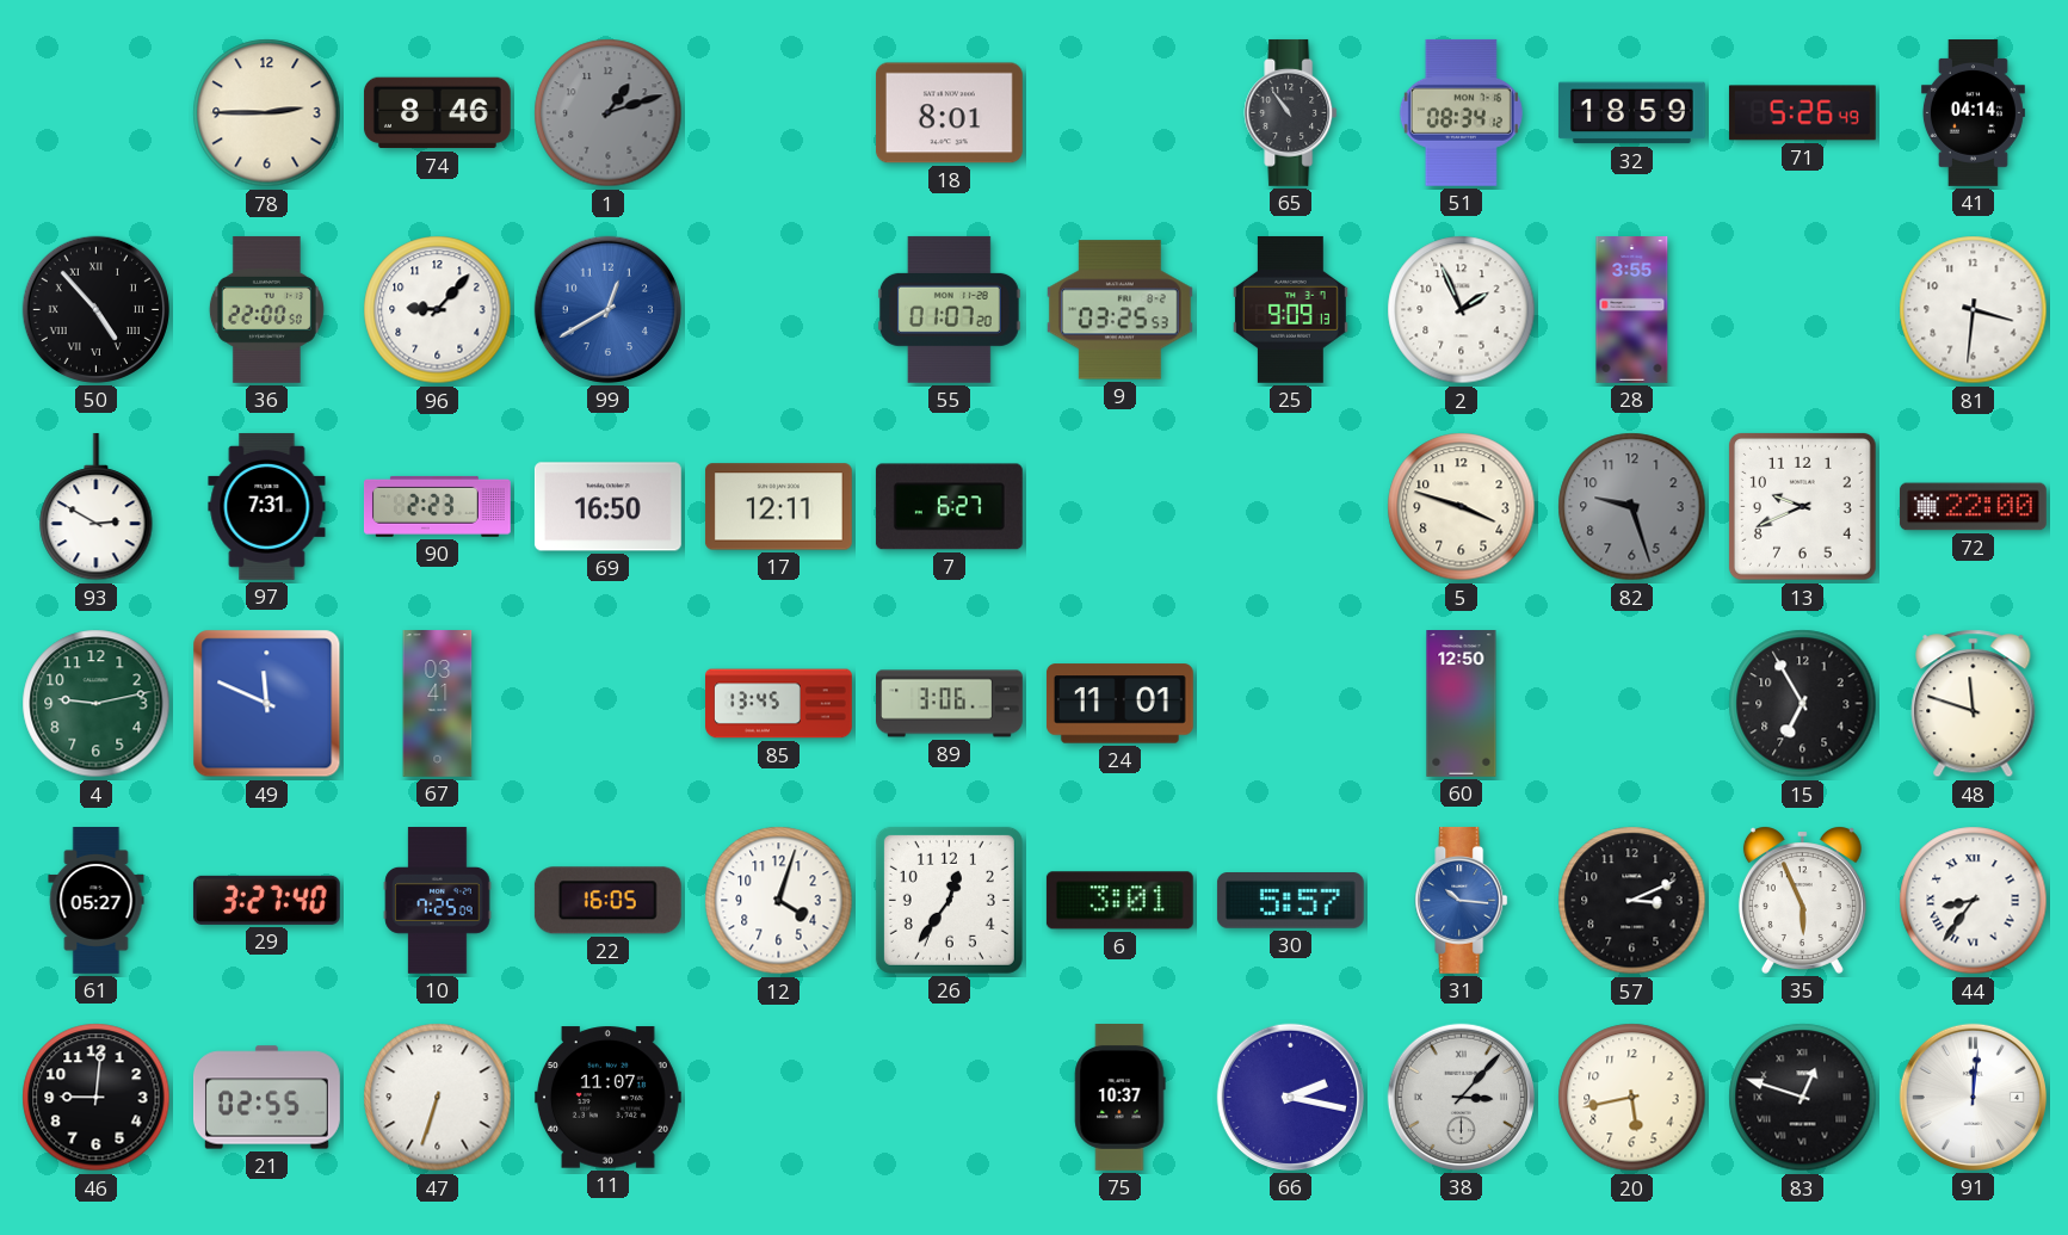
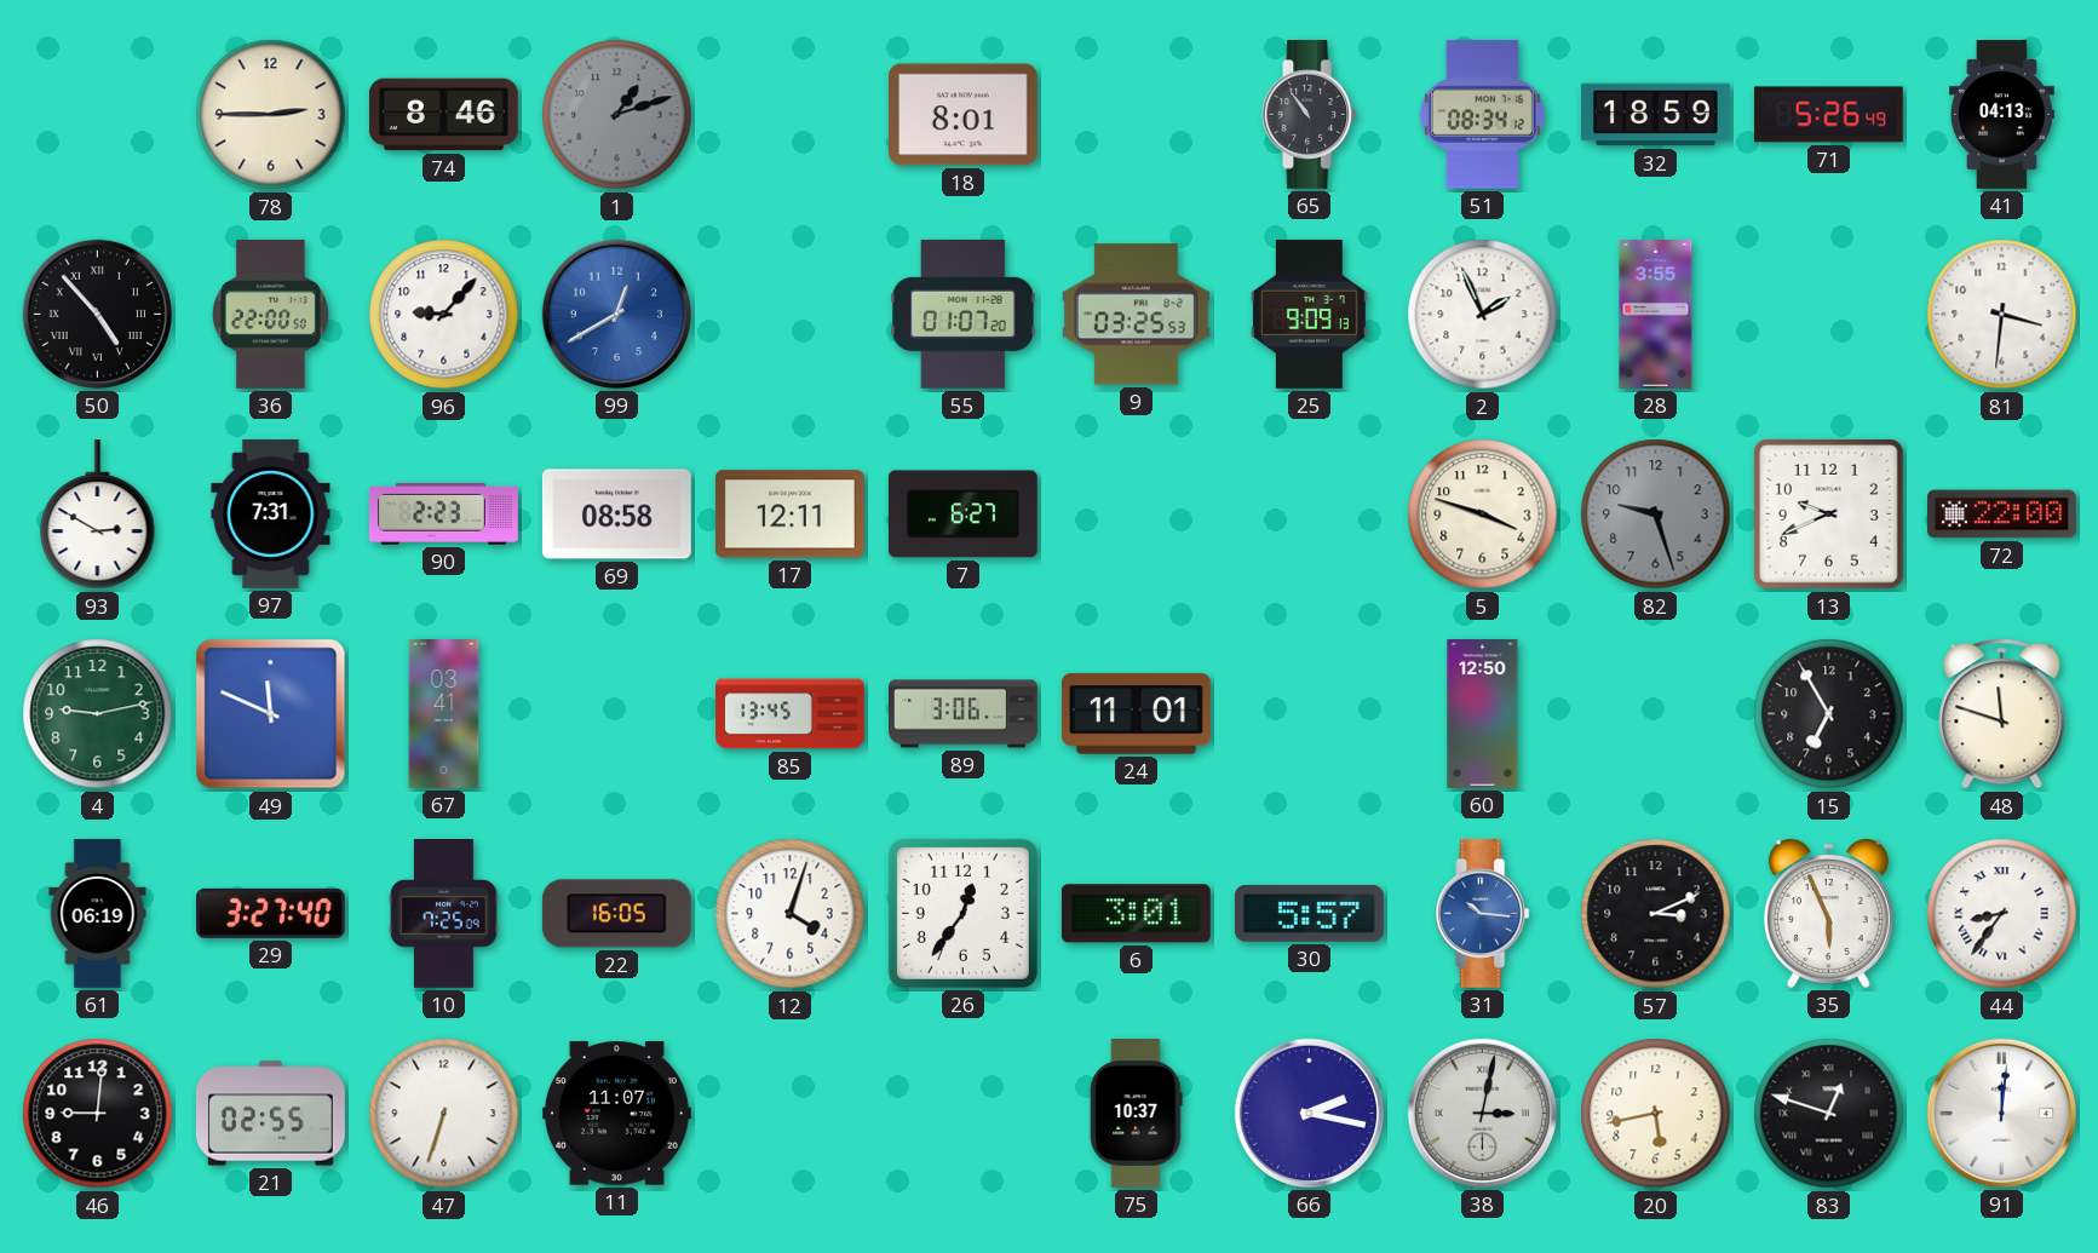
41: 04:14 -> 04:13
69: 16:50 -> 08:58
61: 05:27 -> 06:19
38: 3:07 -> 3:02
